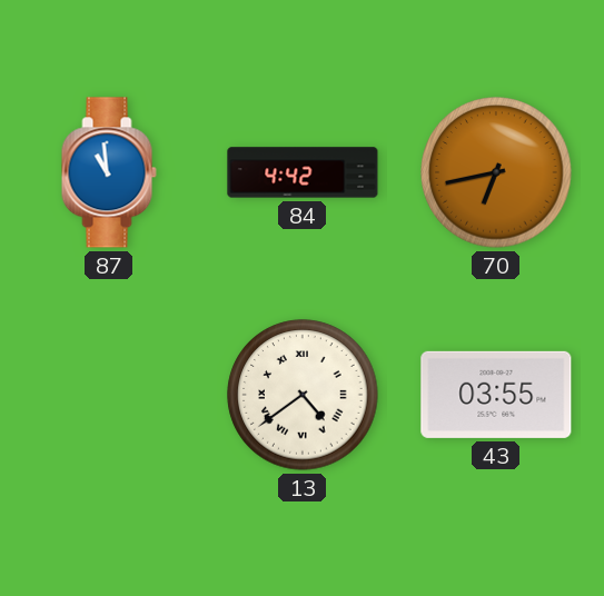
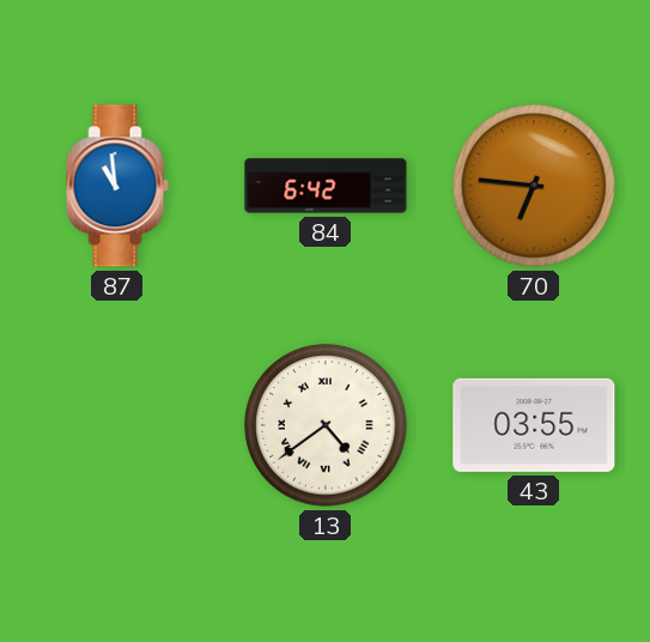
84: 4:42 -> 6:42
70: 6:43 -> 6:46
